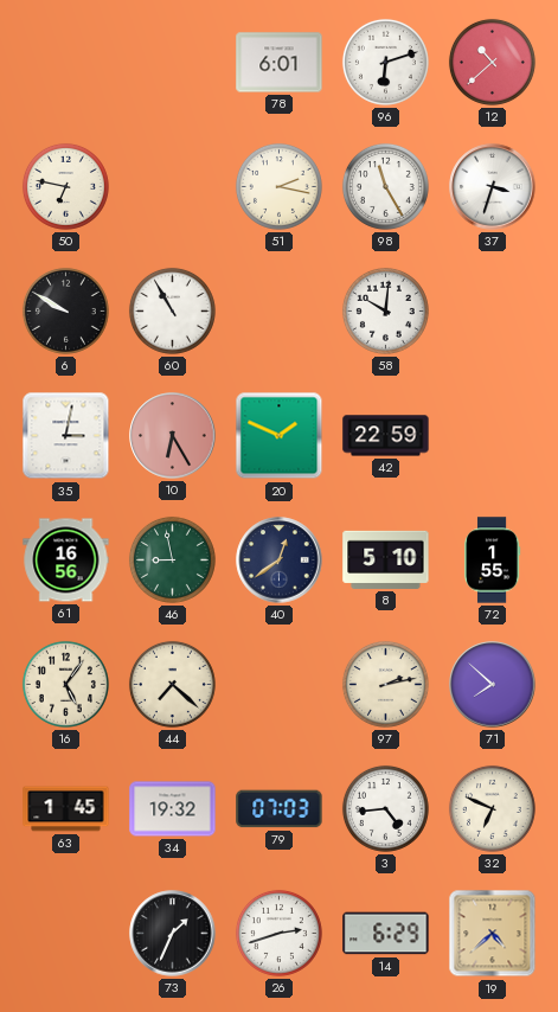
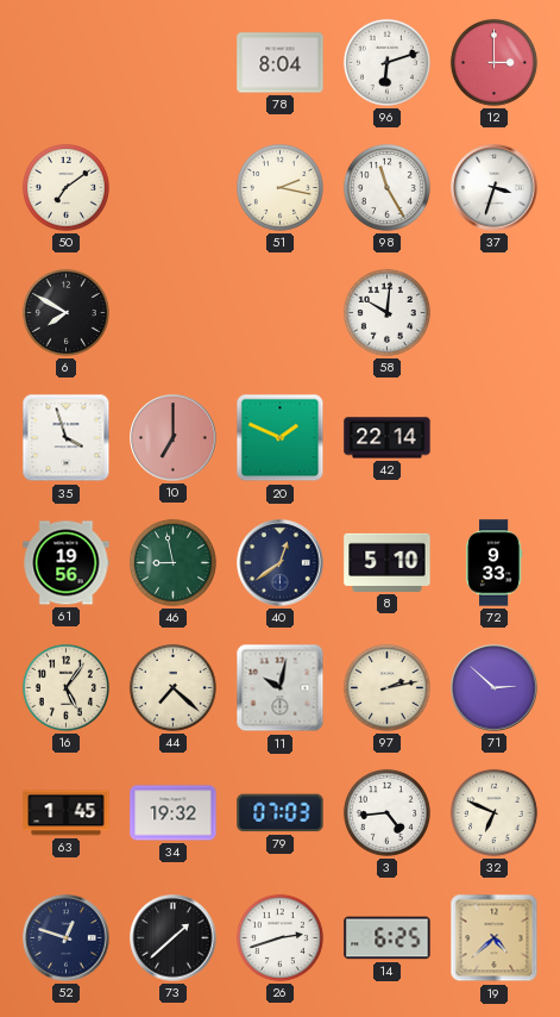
78: 6:01 -> 8:04
12: 10:38 -> 3:00
50: 6:47 -> 7:09
6: 9:50 -> 7:50
60: 10:55 -> none
35: 3:02 -> 3:57
10: 6:25 -> 7:00
42: 22:59 -> 22:14
61: 16:56 -> 19:56
72: 1:55 -> 9:33
11: none -> 10:02
71: 7:52 -> 2:52
52: none -> 12:48
73: 1:34 -> 1:38
14: 6:29 -> 6:25
